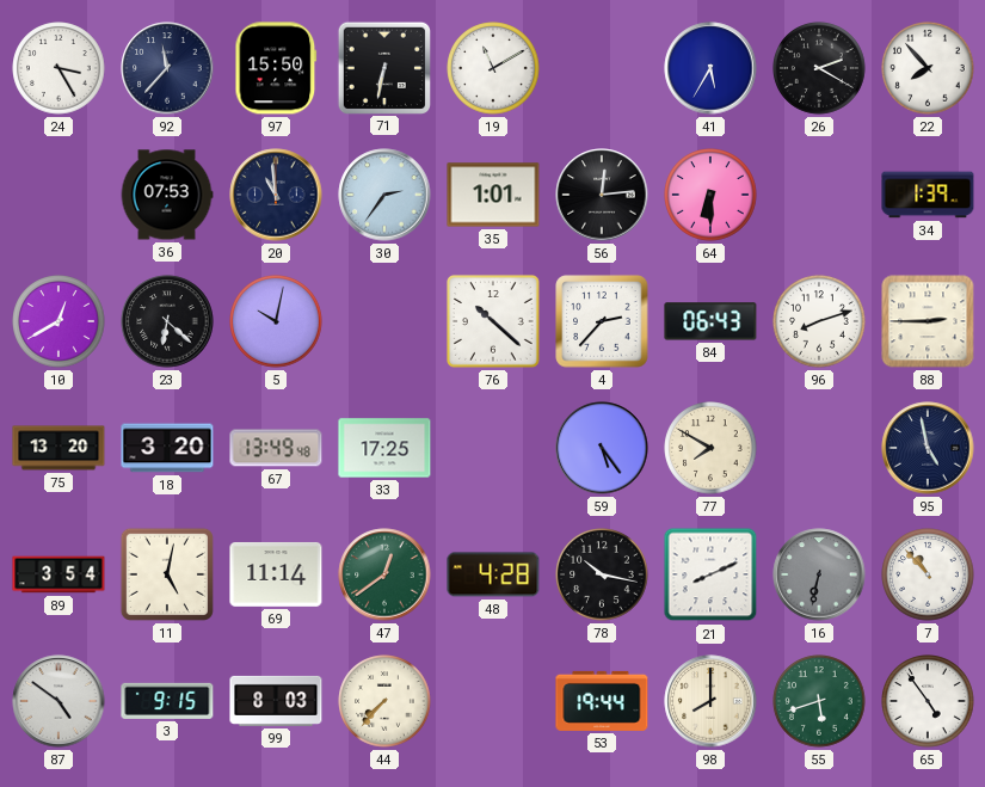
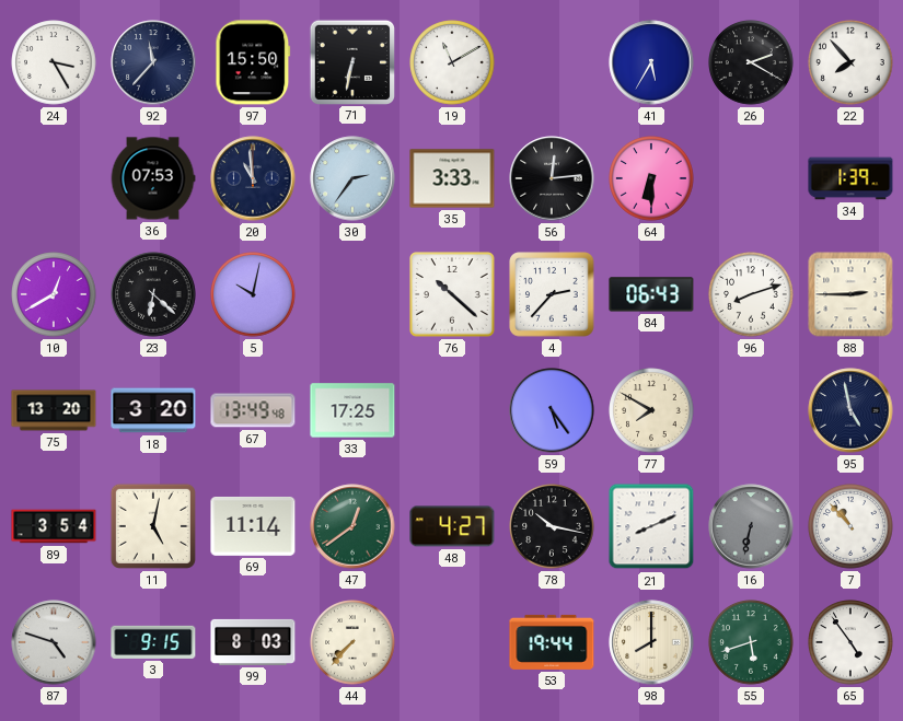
35: 1:01 -> 3:33
48: 4:28 -> 4:27
87: 4:51 -> 4:48
